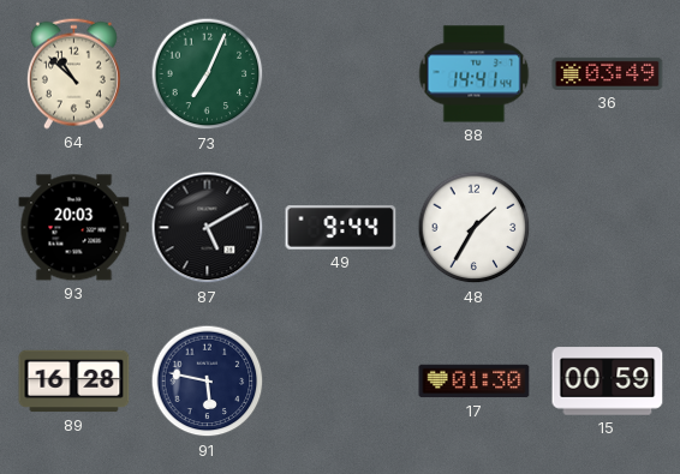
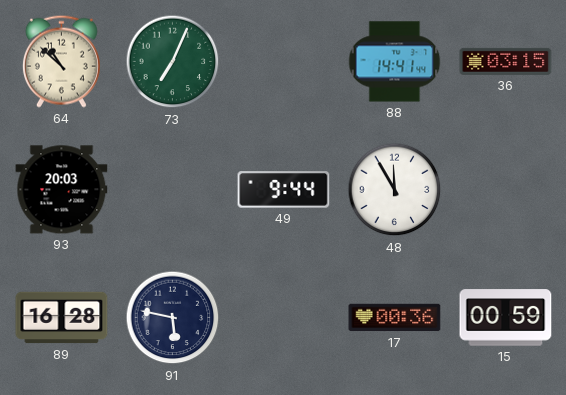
36: 03:49 -> 03:15
87: 5:10 -> none
48: 1:35 -> 11:55
17: 01:30 -> 00:36
